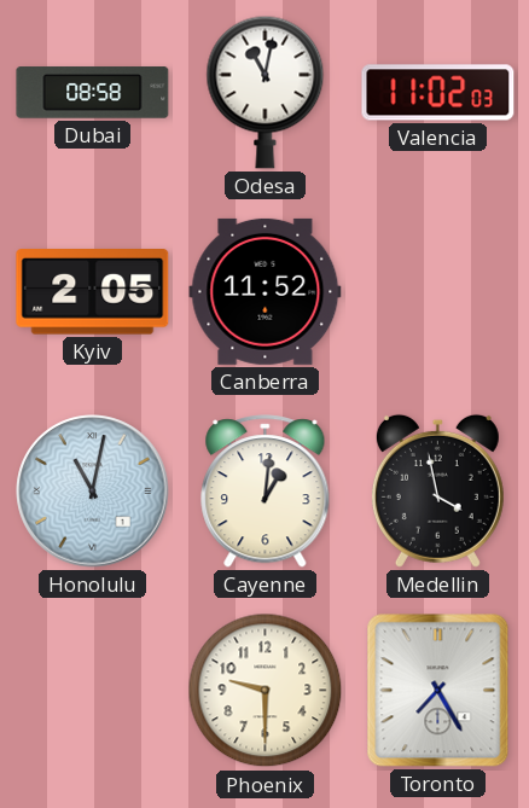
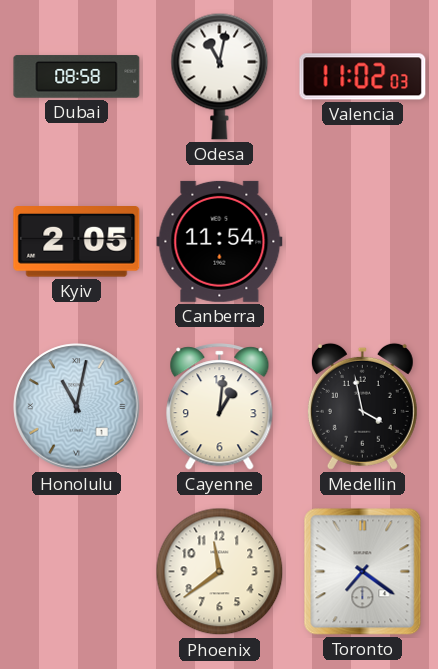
Canberra: 11:52 -> 11:54
Phoenix: 9:30 -> 11:39
Toronto: 7:25 -> 7:21
